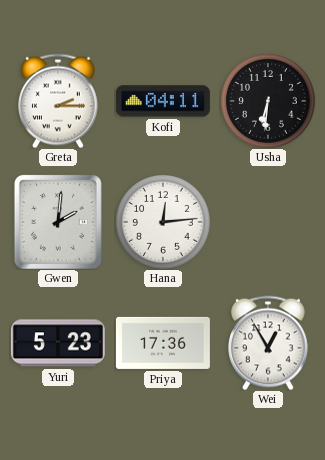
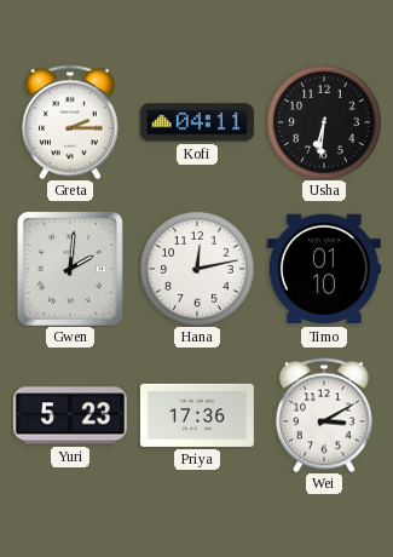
Hana: 12:14 -> 12:13
Timo: none -> 01:10
Wei: 12:55 -> 3:10
